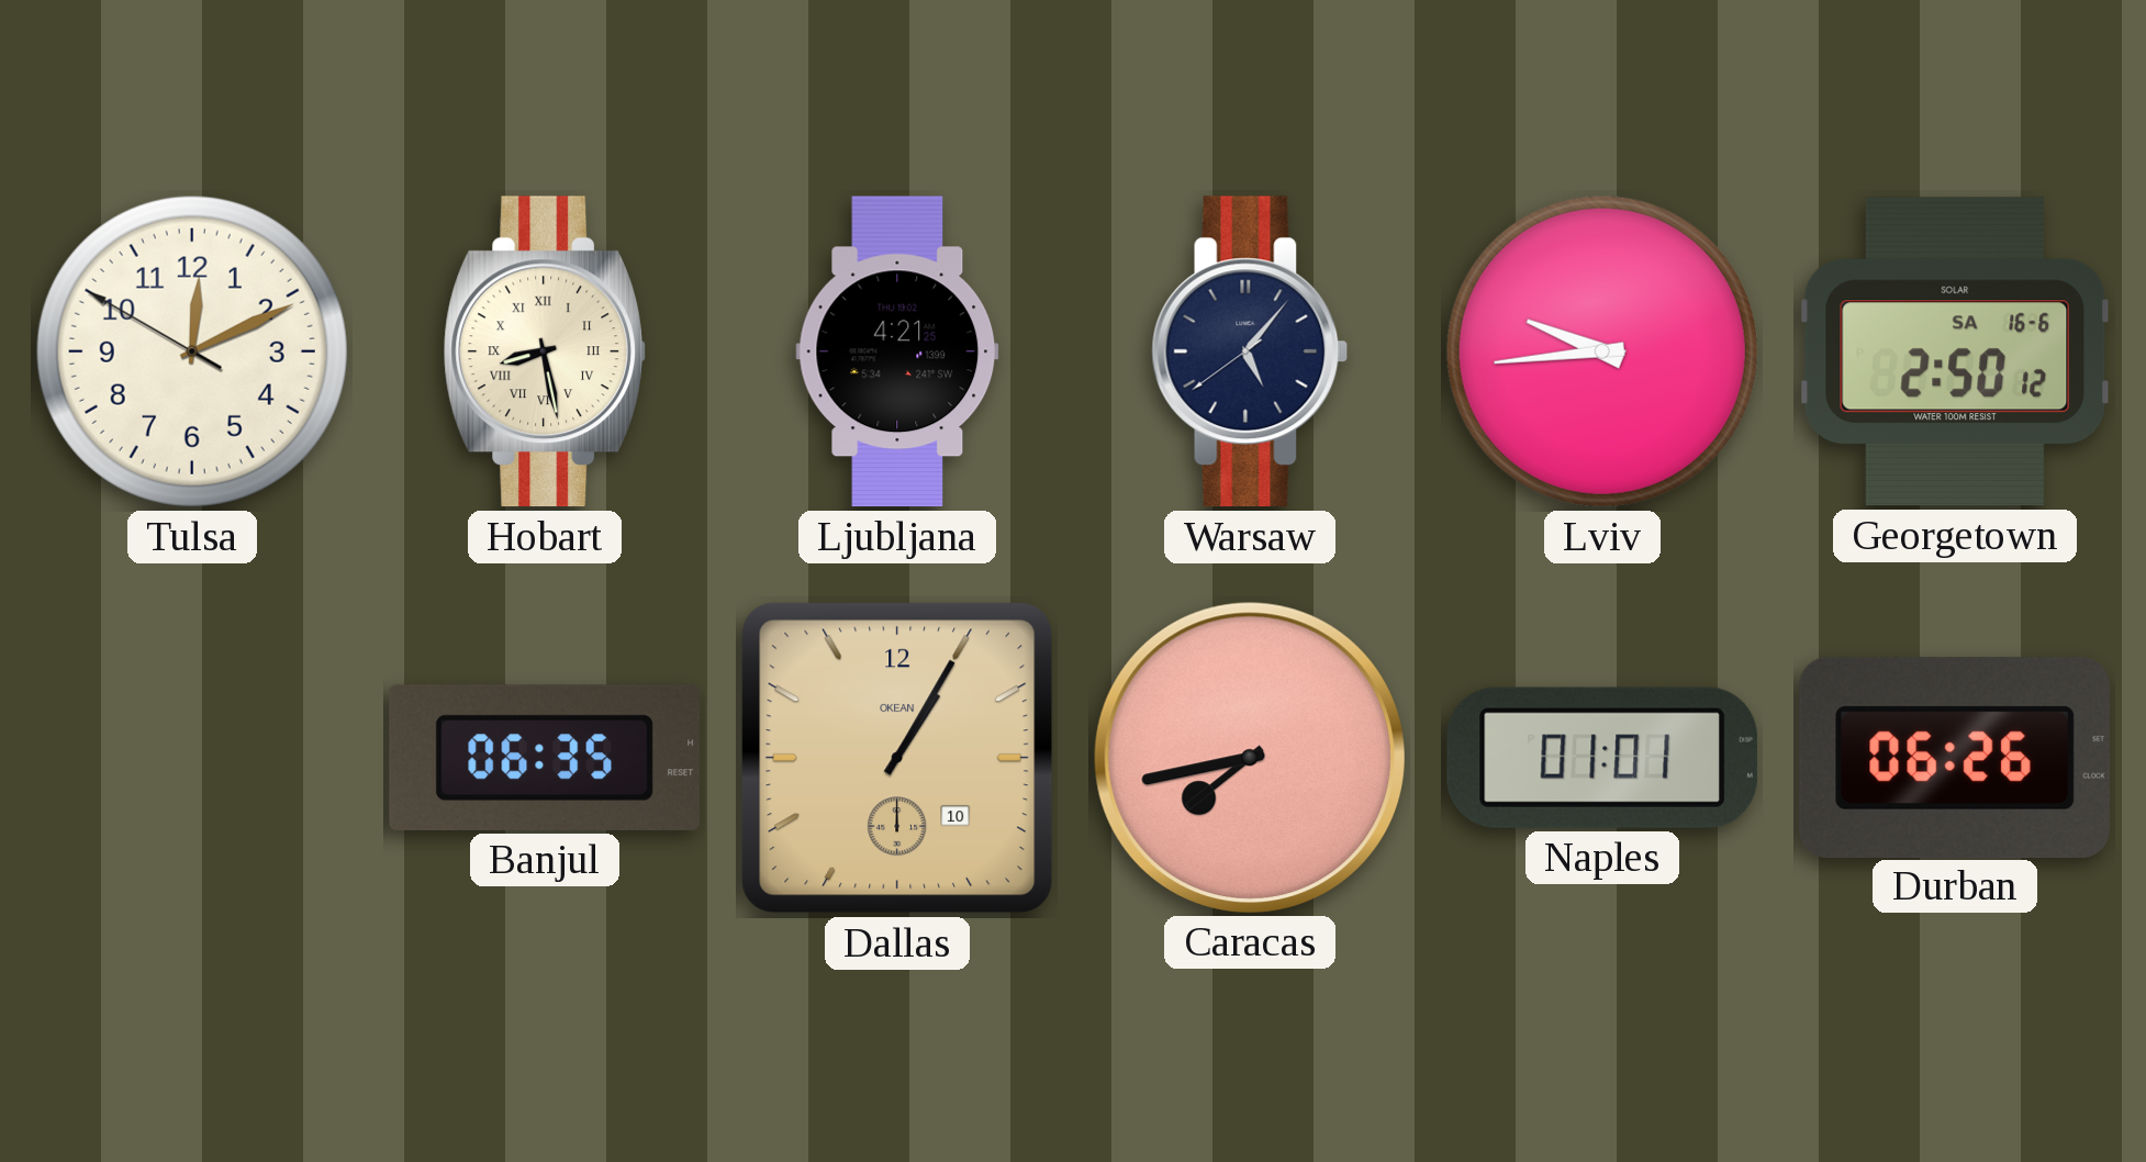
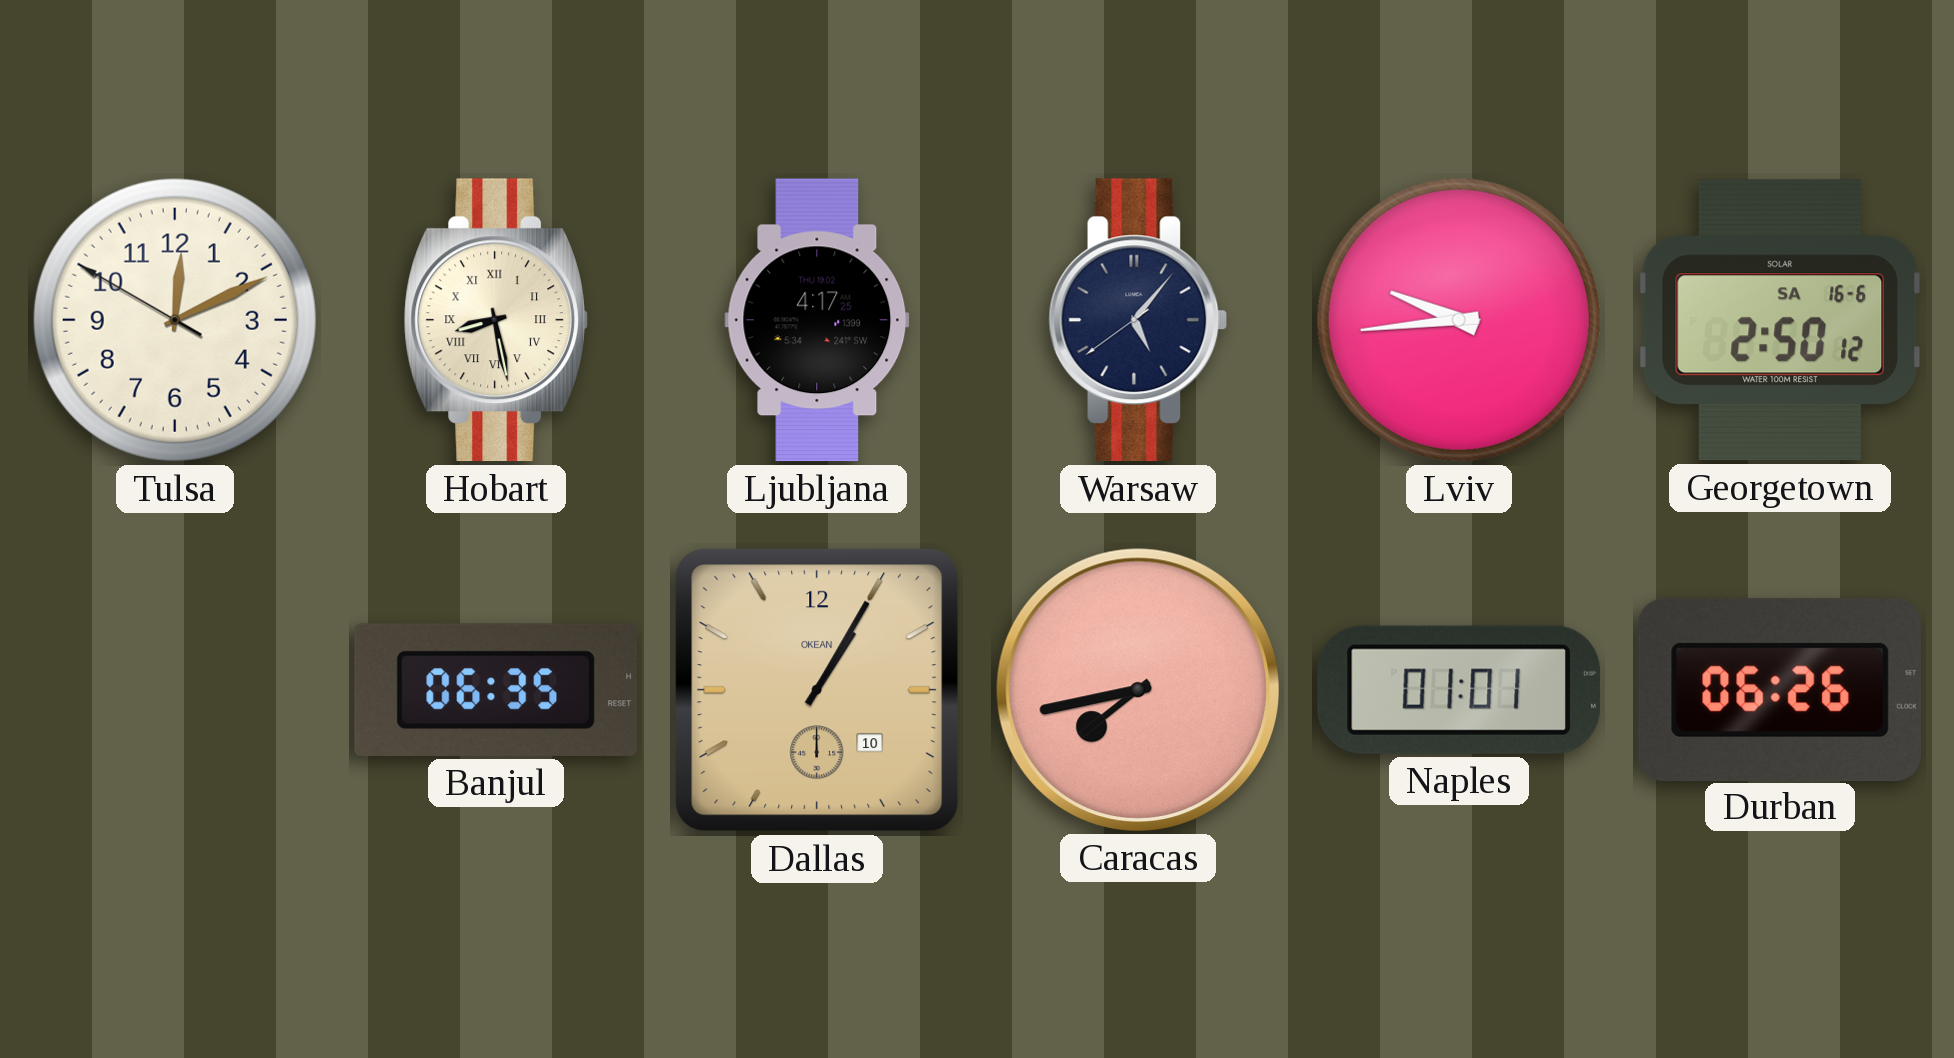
Ljubljana: 4:21 -> 4:17
